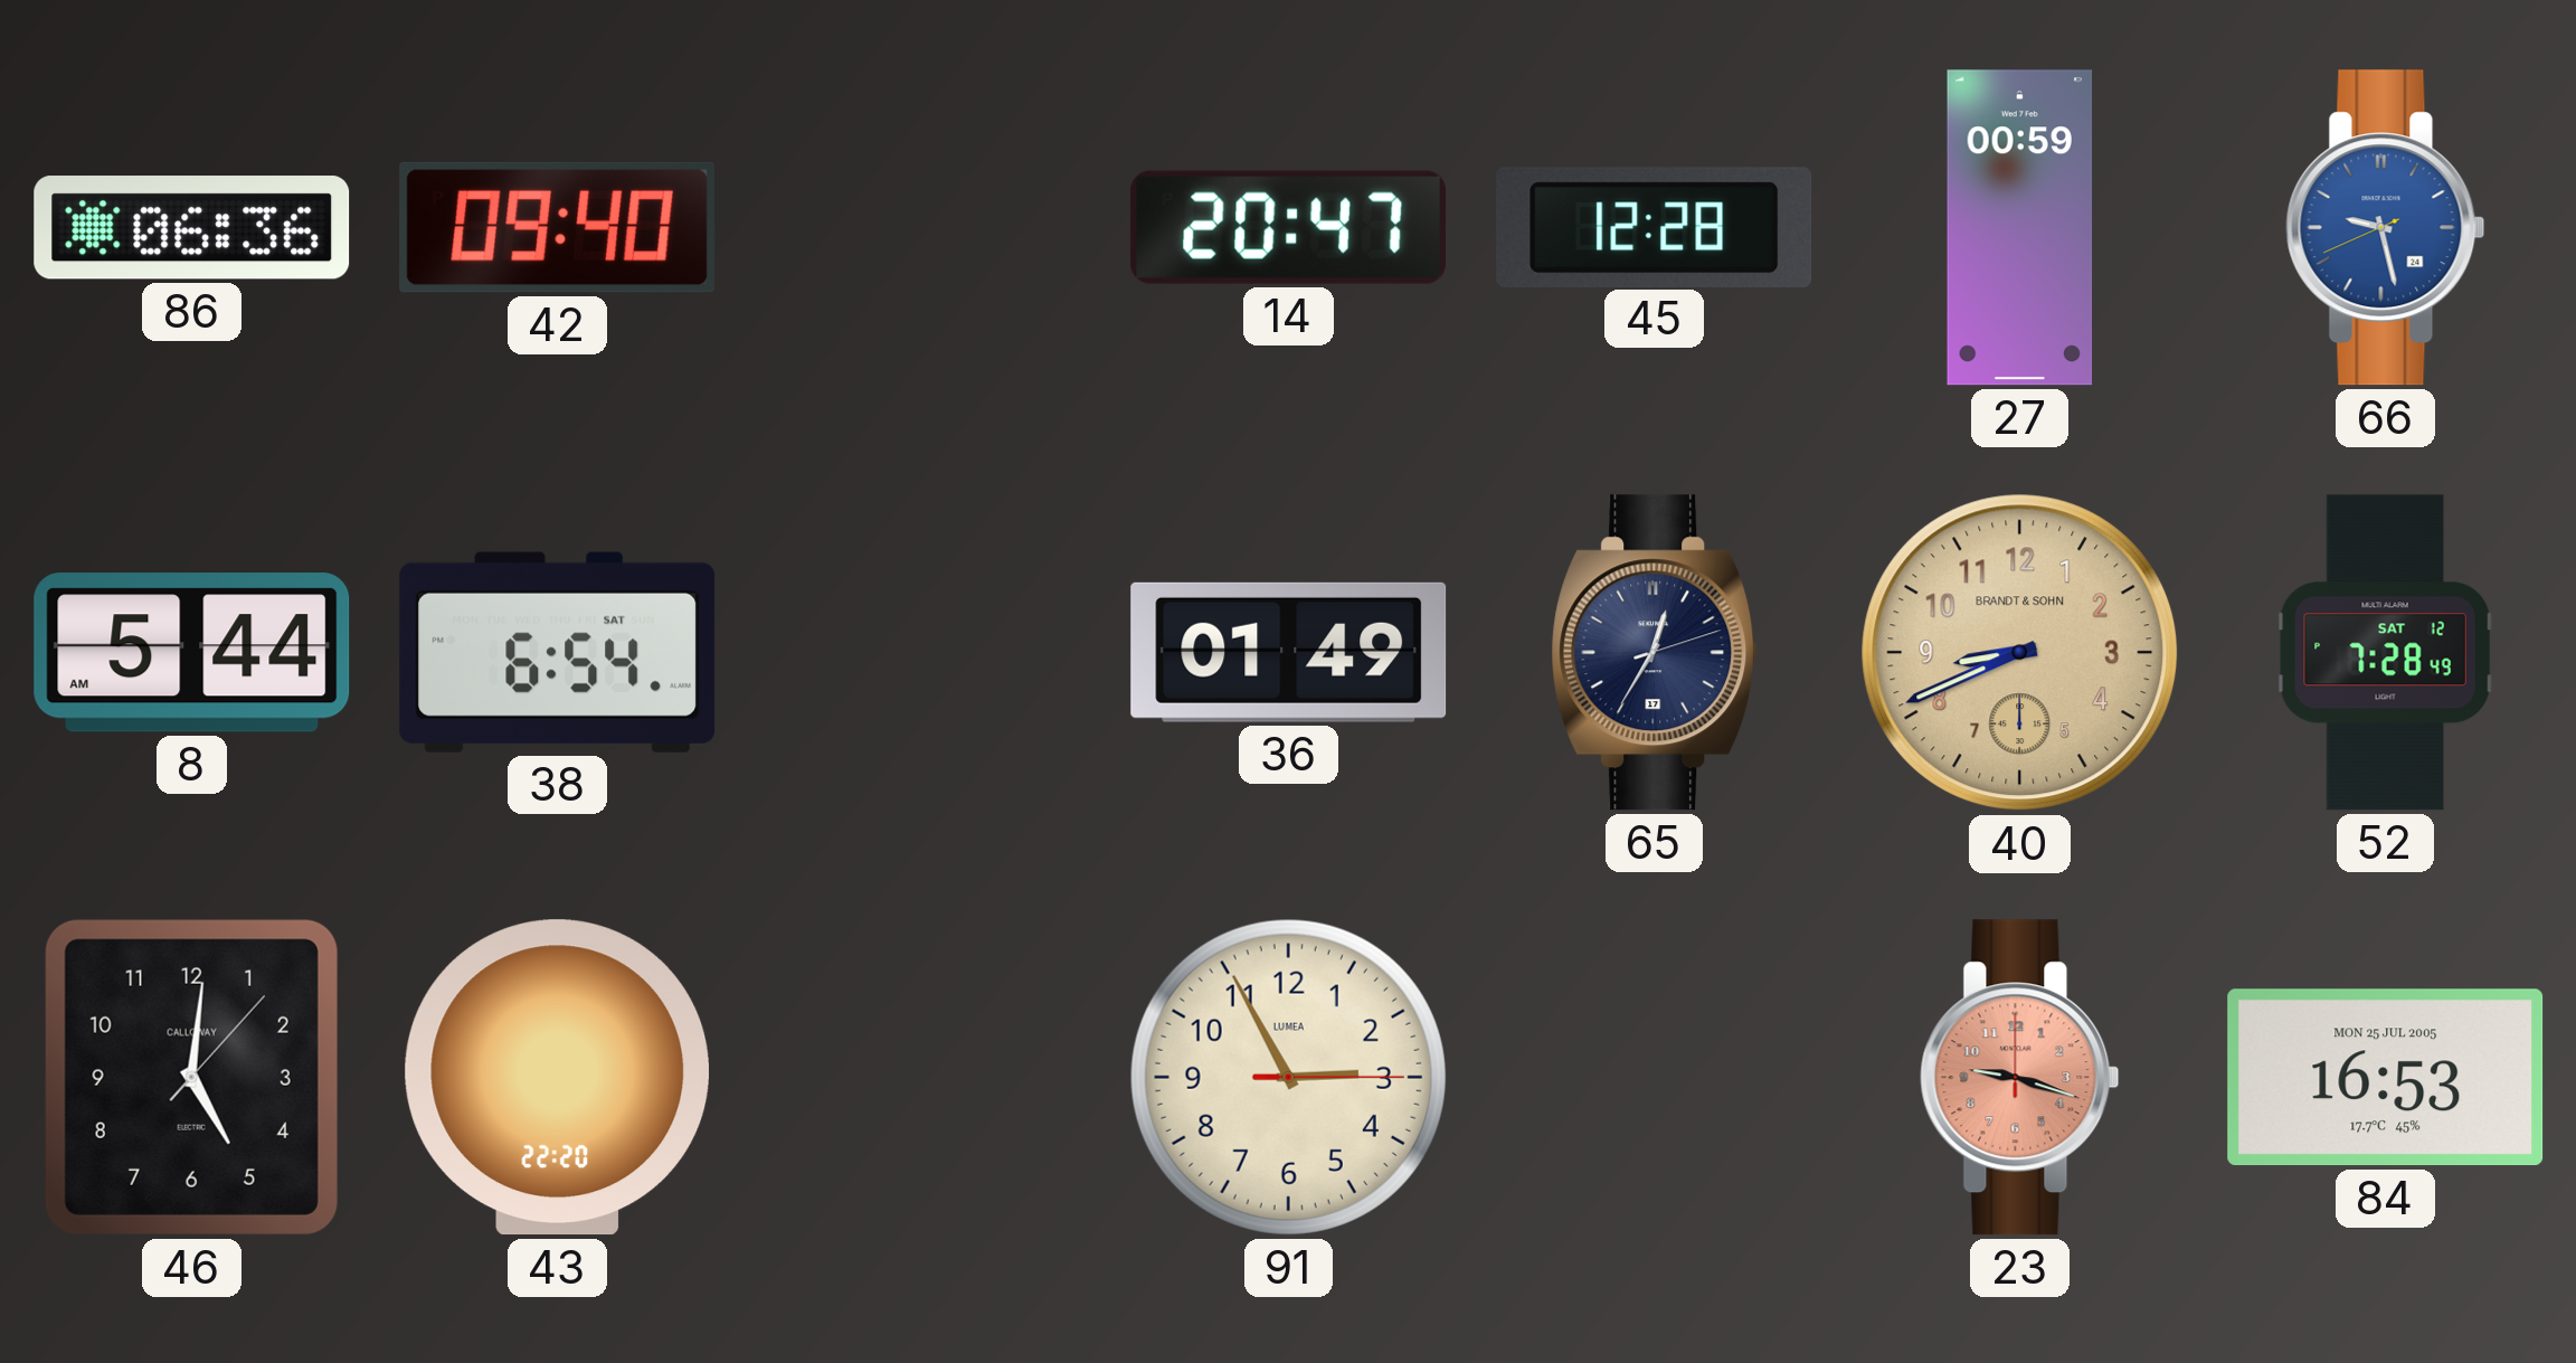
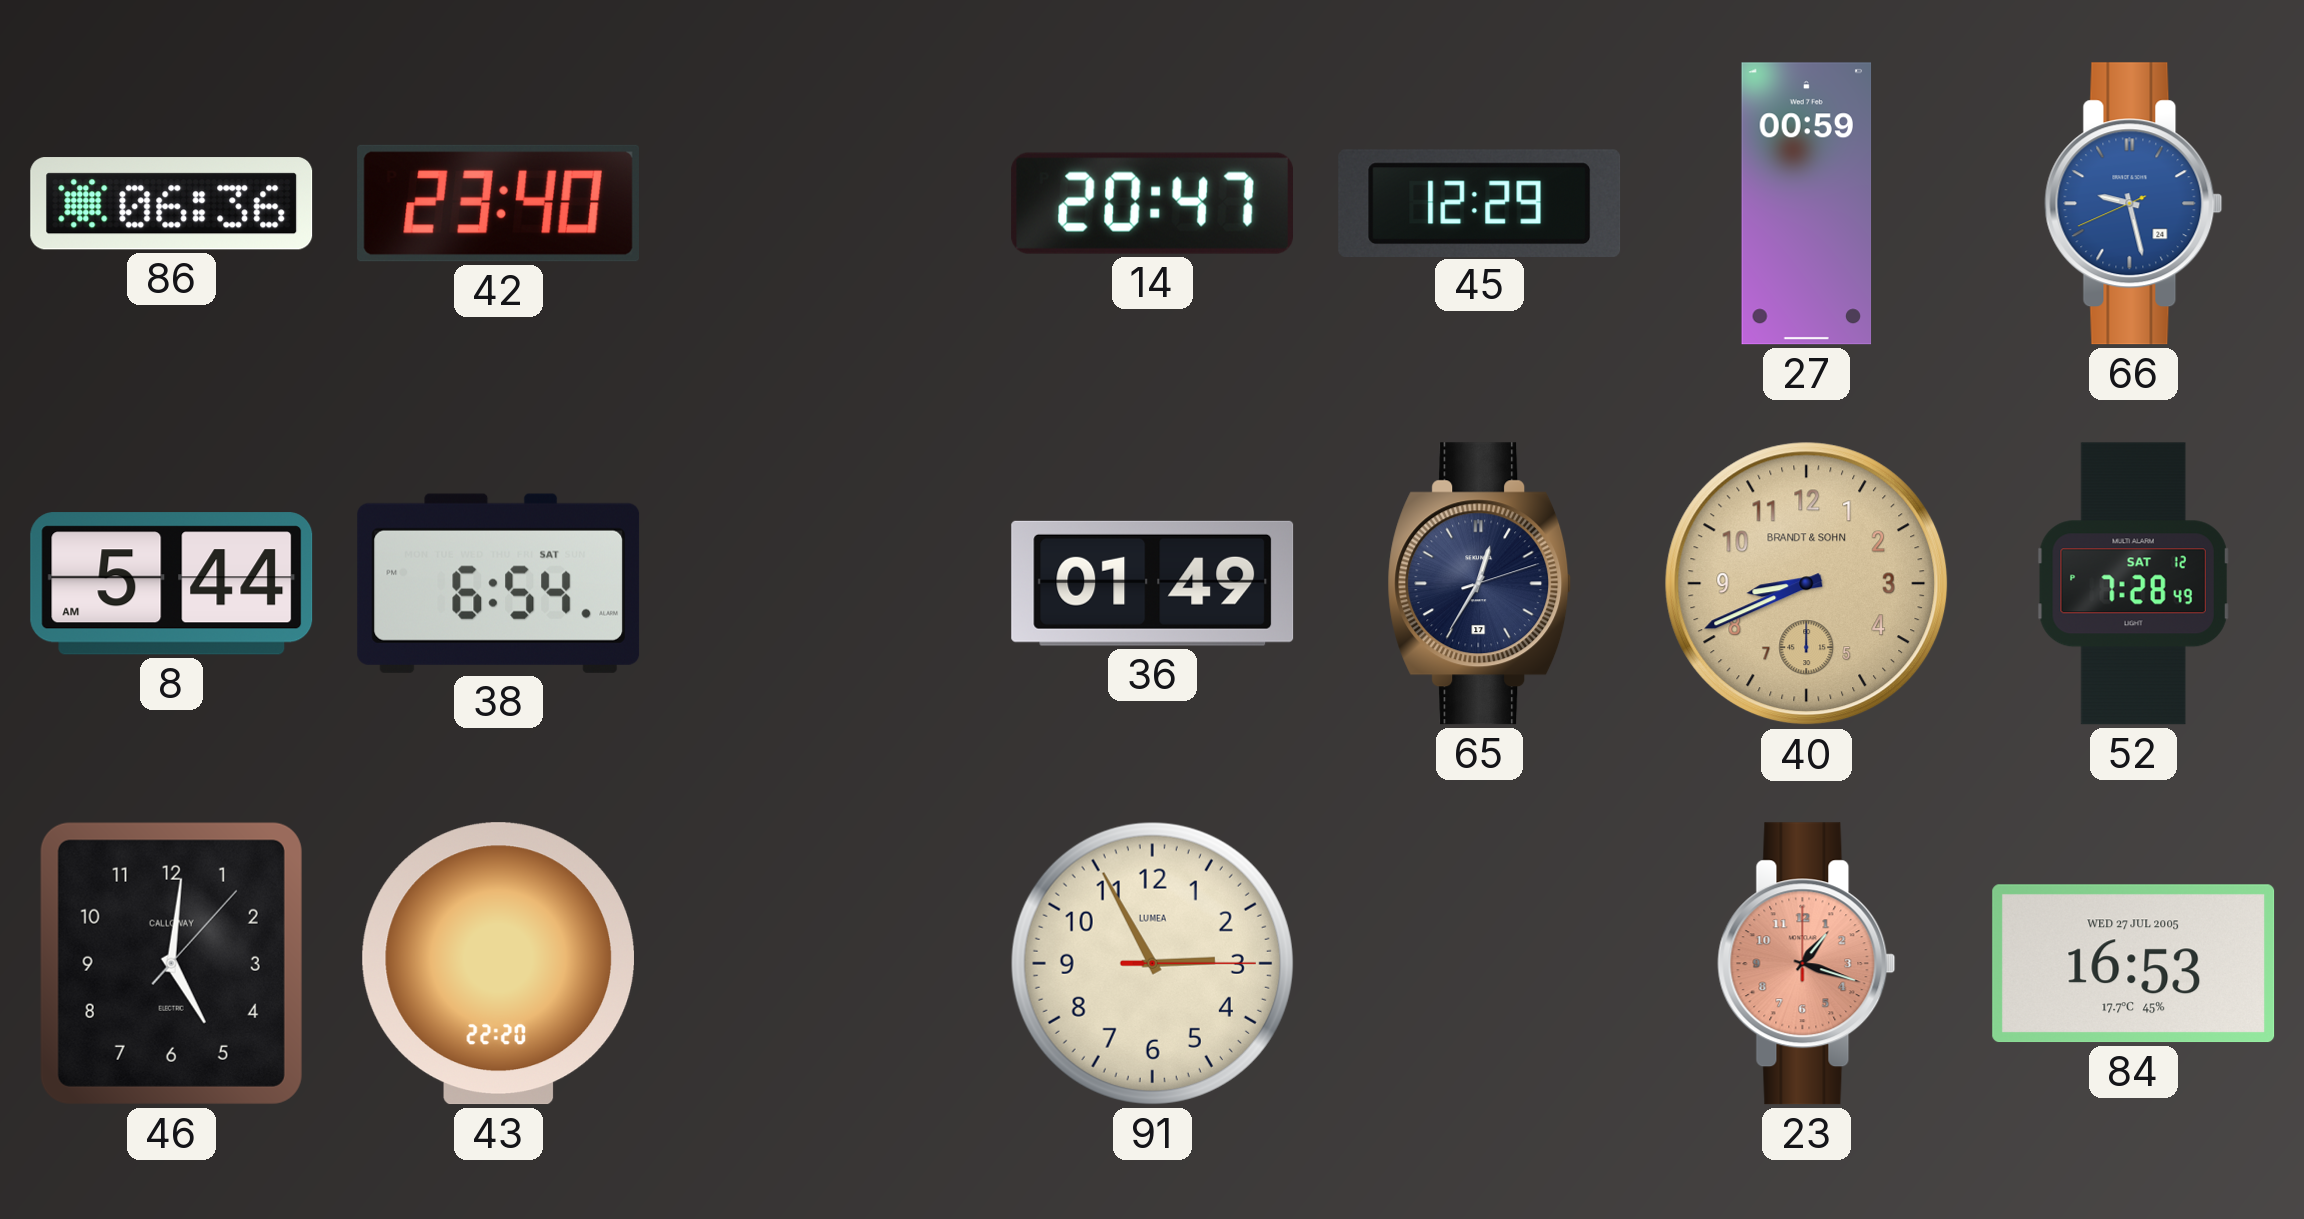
42: 09:40 -> 23:40
45: 12:28 -> 12:29
23: 9:18 -> 1:18
84 date: MON 25 JUL 2005 -> WED 27 JUL 2005
